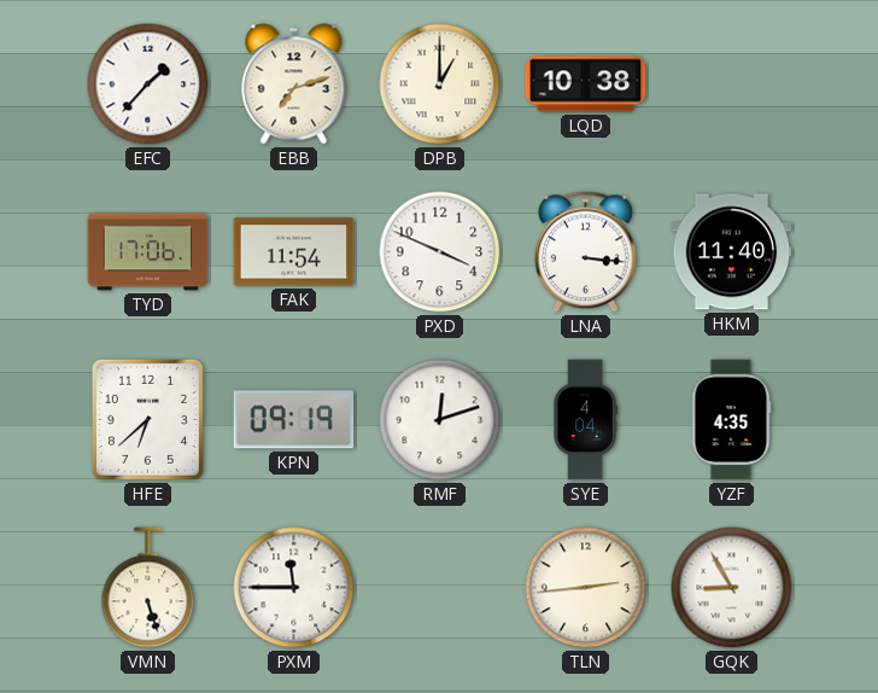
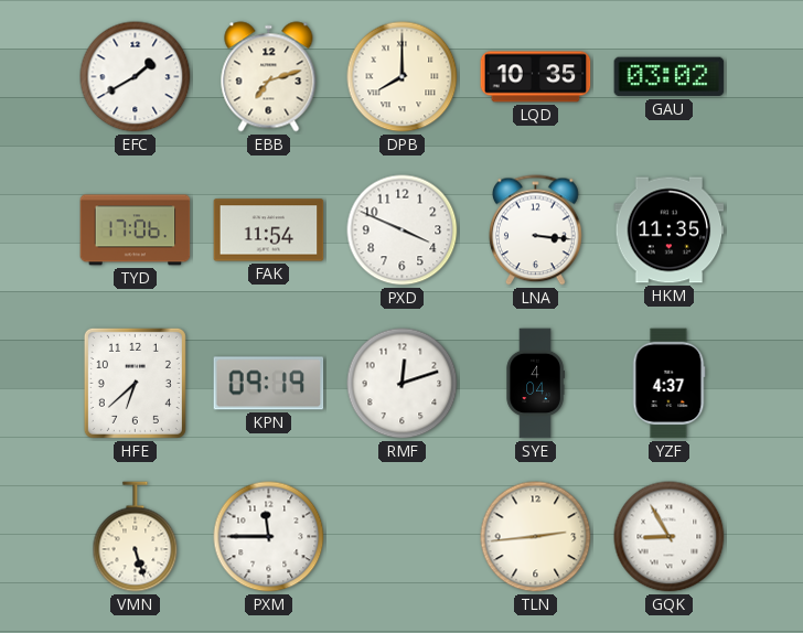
EFC: 1:37 -> 1:40
DPB: 1:00 -> 8:00
LQD: 10:38 -> 10:35
GAU: none -> 03:02
HKM: 11:40 -> 11:35
YZF: 4:35 -> 4:37
